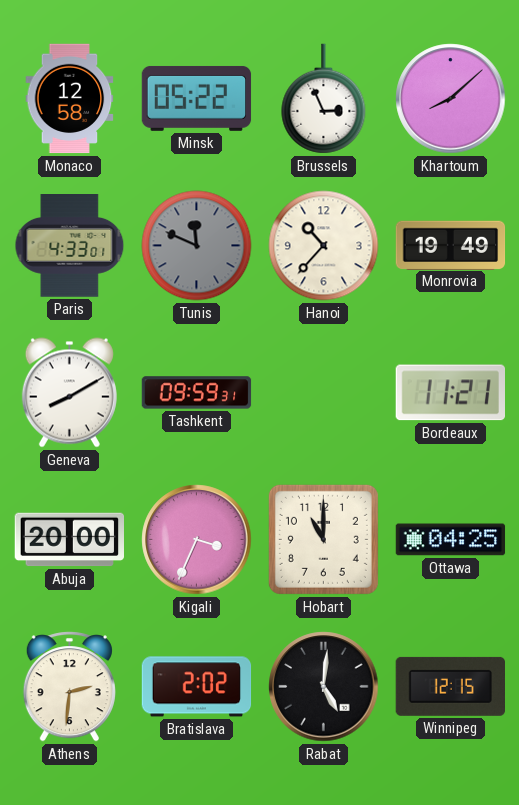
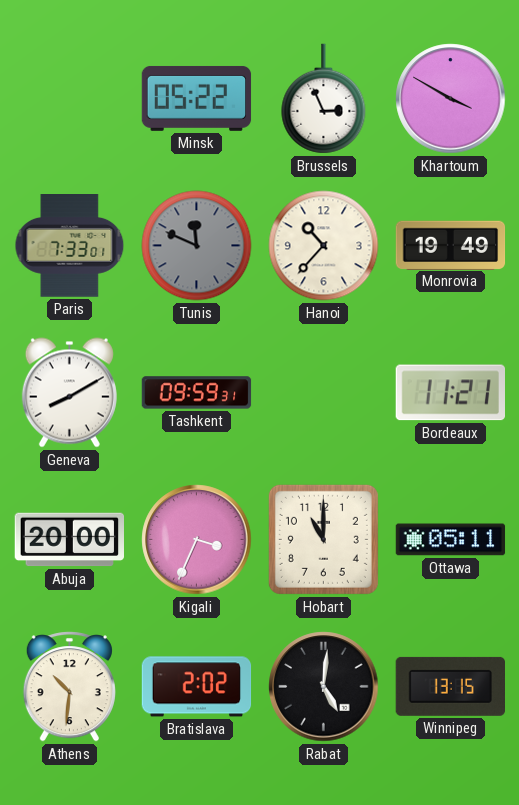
Monaco: 12:58 -> none
Khartoum: 8:08 -> 3:50
Paris: 4:33 -> 7:33
Ottawa: 04:25 -> 05:11
Athens: 2:31 -> 10:31
Winnipeg: 12:15 -> 13:15
